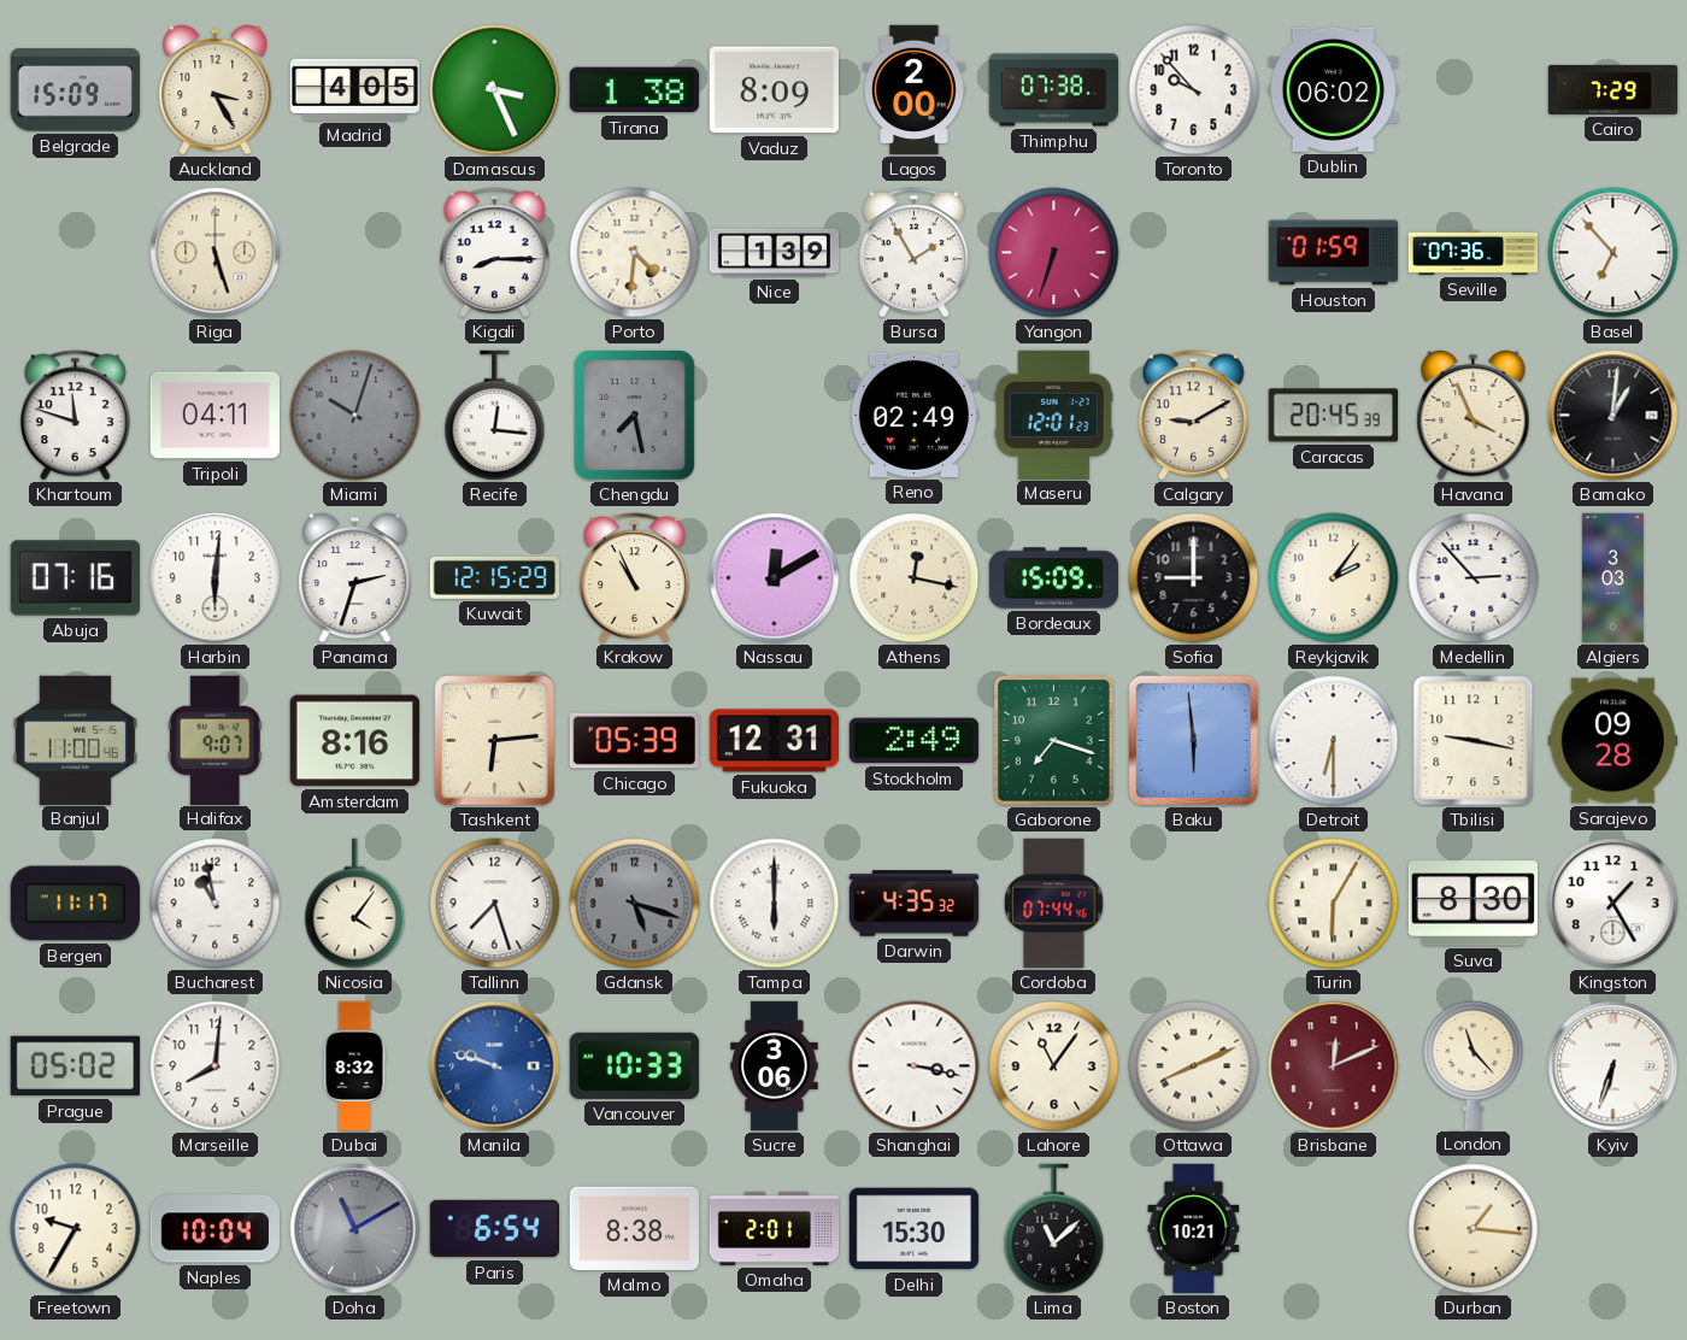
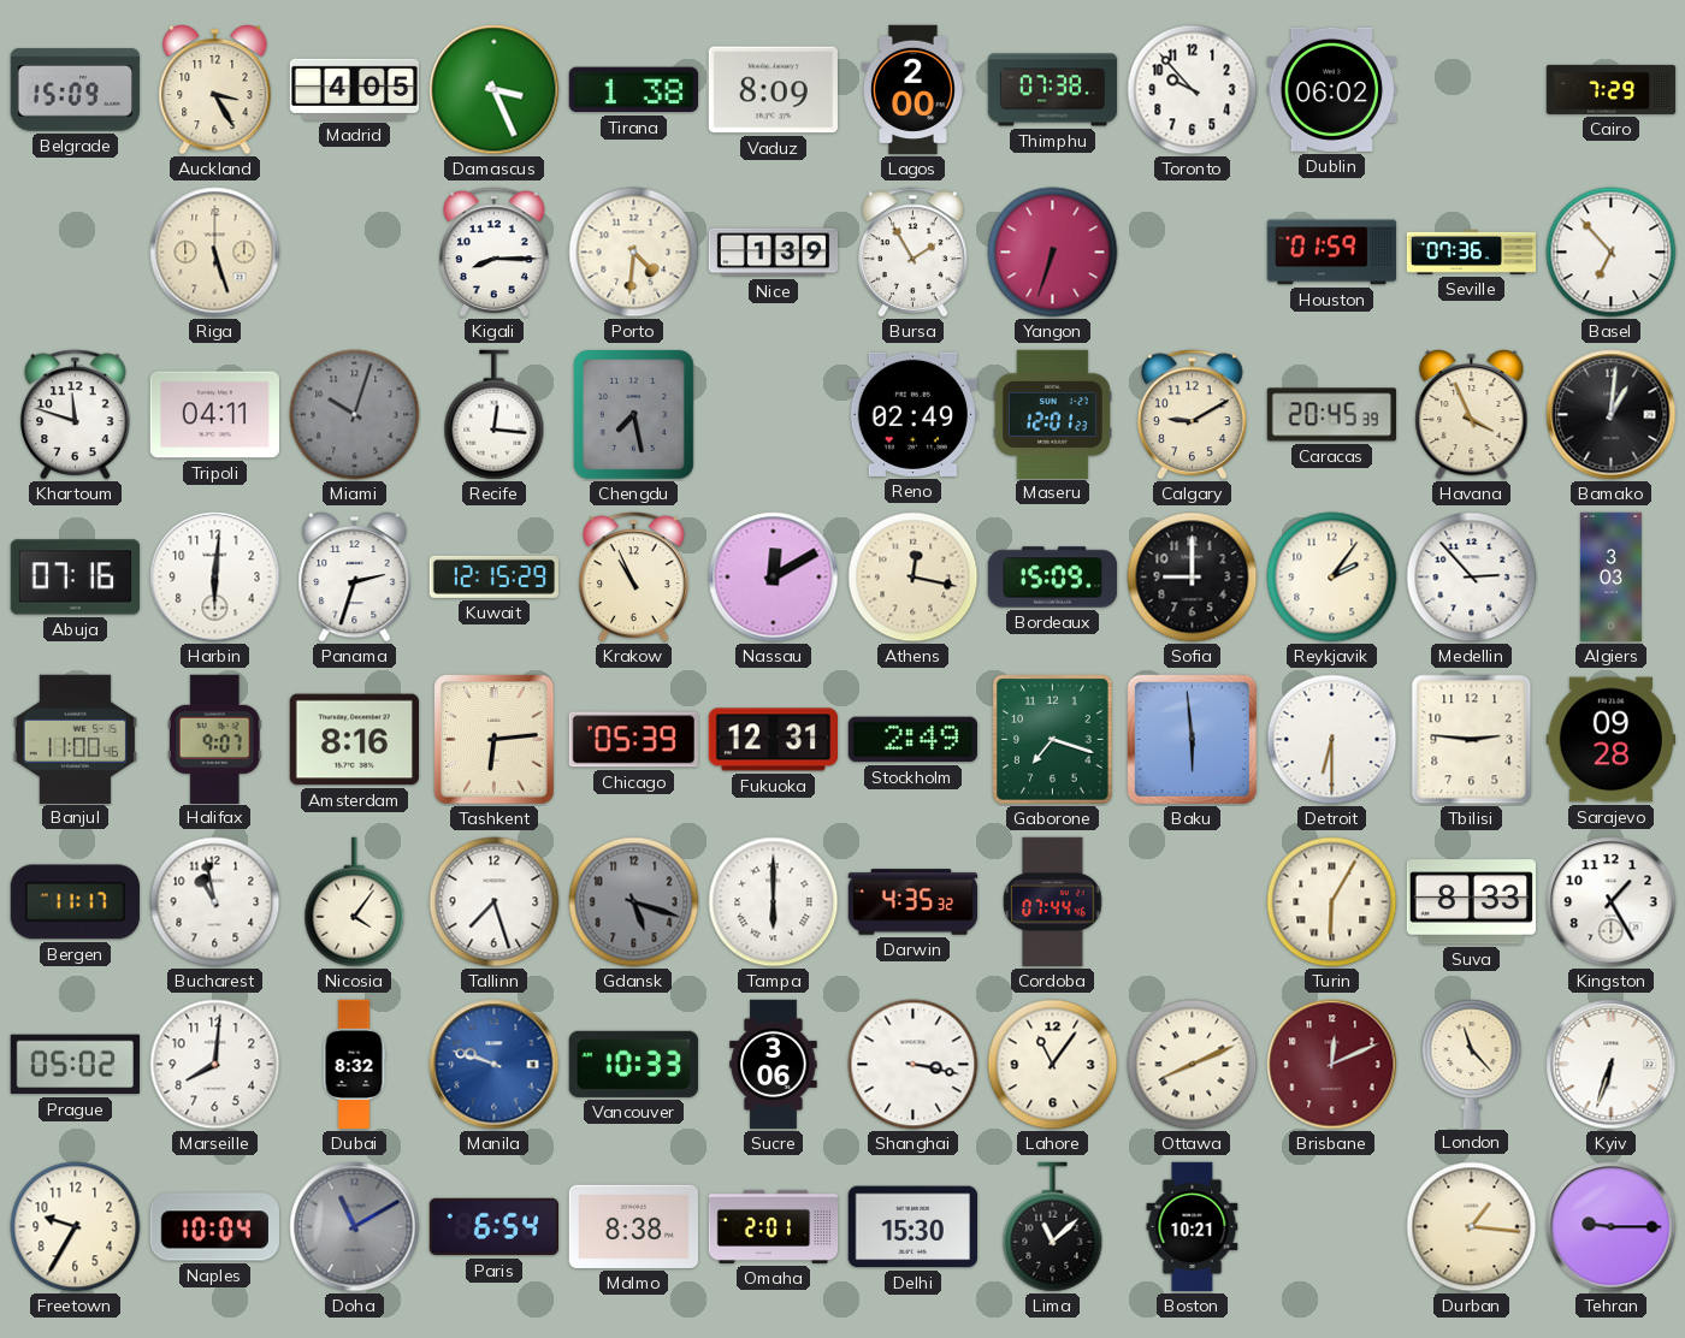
Tbilisi: 9:17 -> 2:46
Suva: 8:30 -> 8:33
Tehran: none -> 9:15
